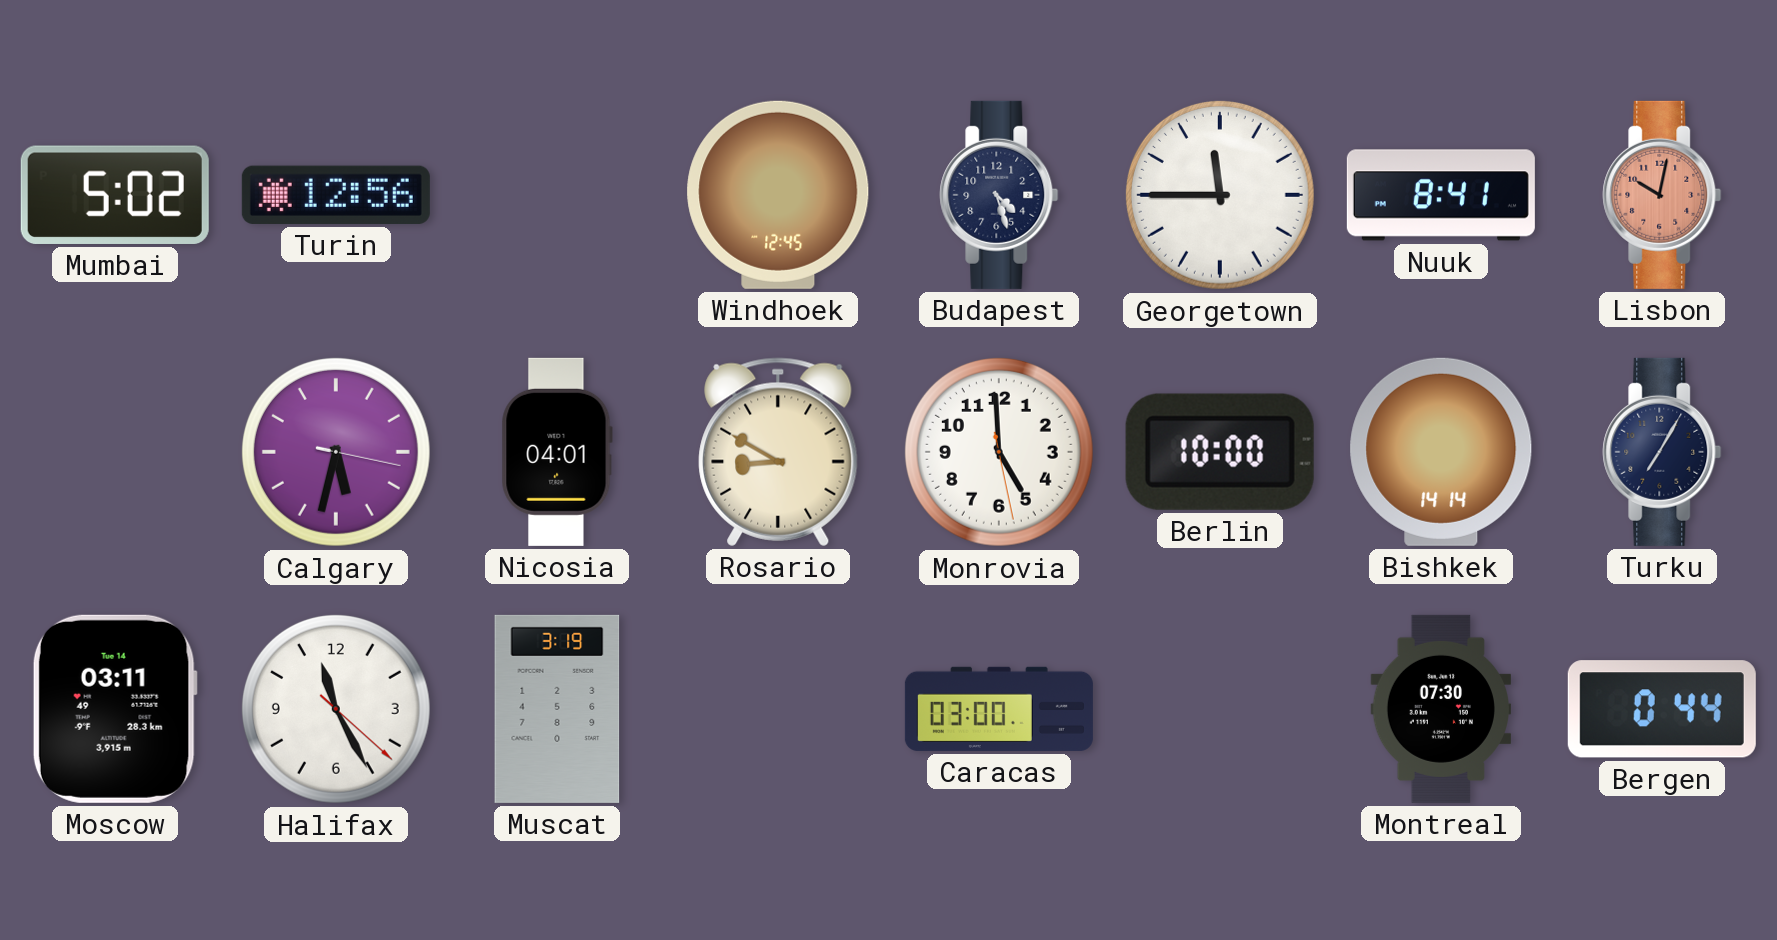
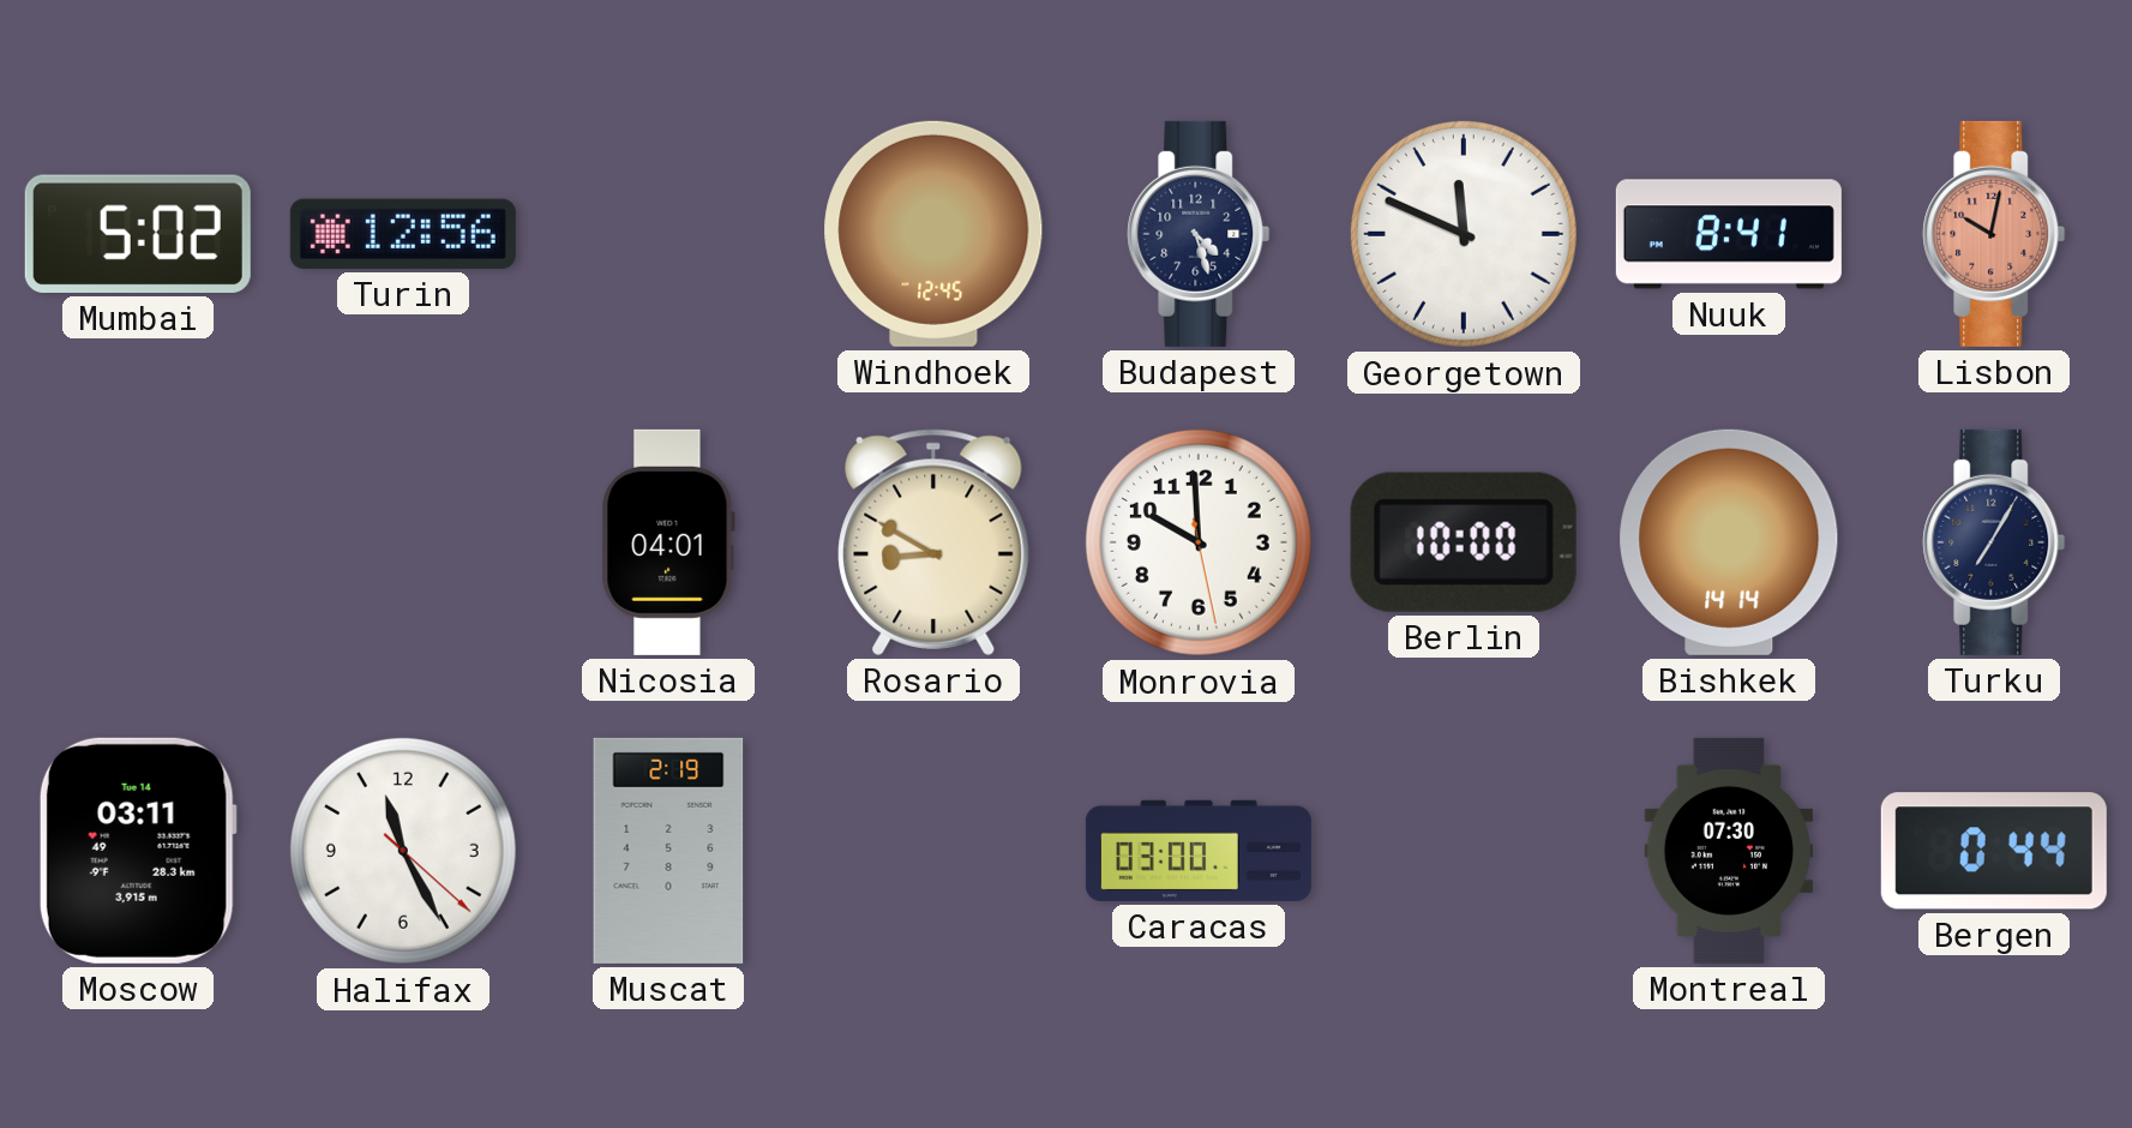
Georgetown: 11:45 -> 11:49
Calgary: 5:32 -> none
Monrovia: 4:59 -> 9:59
Muscat: 3:19 -> 2:19
